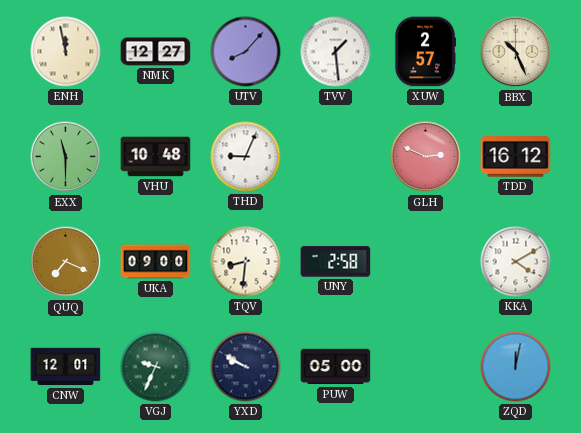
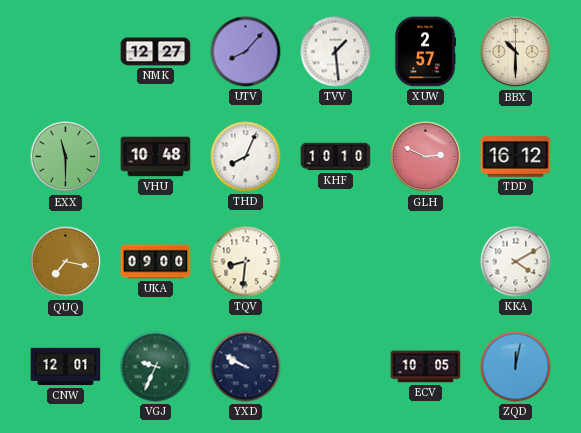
ENH: 11:58 -> none
BBX: 10:26 -> 10:30
THD: 9:04 -> 8:04
KHF: none -> 10:10
QUQ: 7:19 -> 7:17
UNY: 2:58 -> none
PUW: 05:00 -> none
ECV: none -> 10:05
